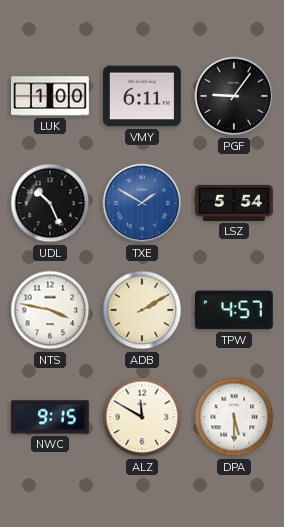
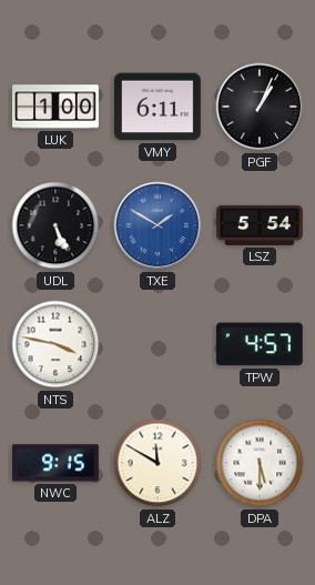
PGF: 9:06 -> 1:04
UDL: 10:26 -> 5:26
ADB: 2:10 -> none
